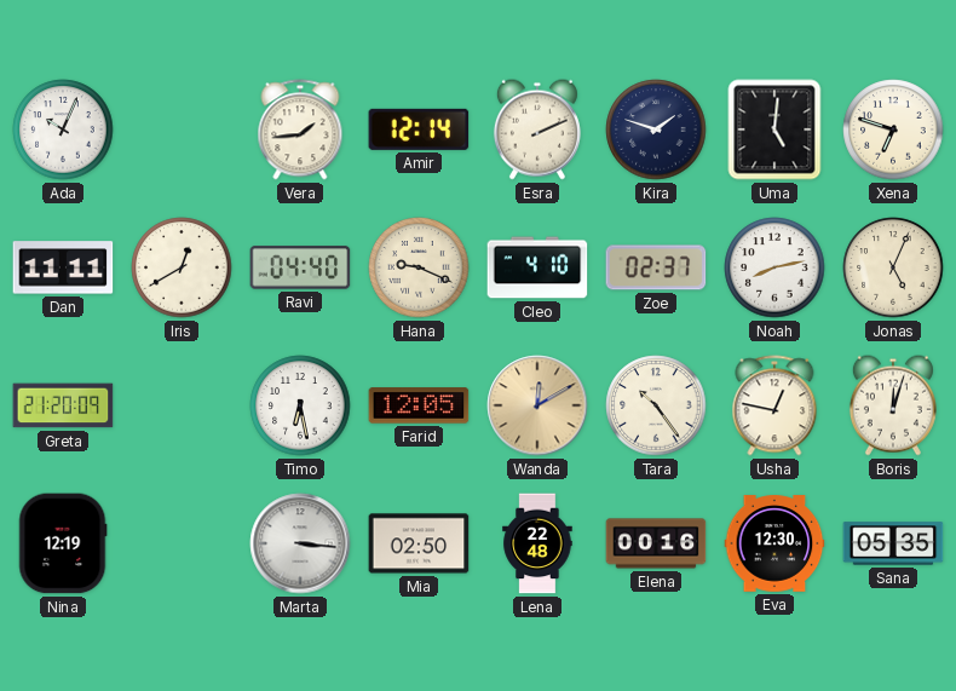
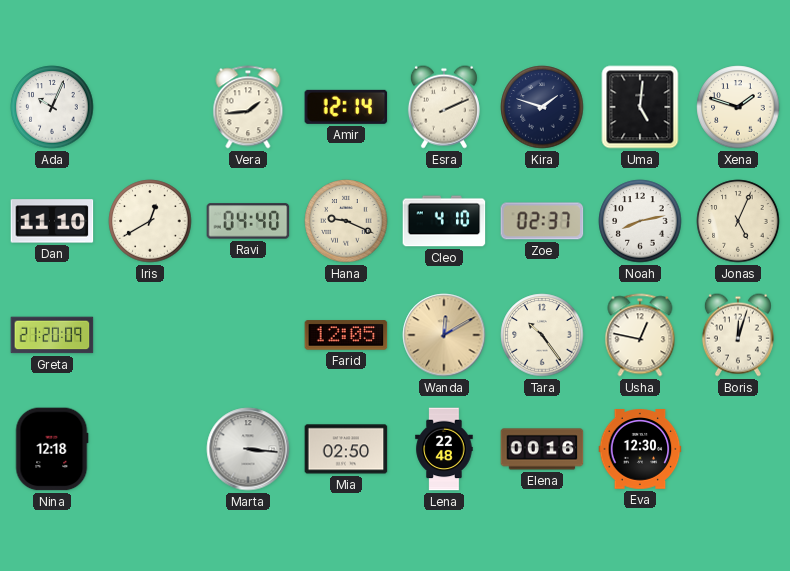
Xena: 6:48 -> 1:48
Dan: 11:11 -> 11:10
Timo: 6:28 -> none
Nina: 12:19 -> 12:18
Sana: 05:35 -> none
